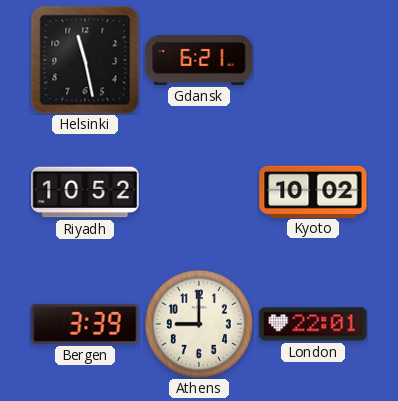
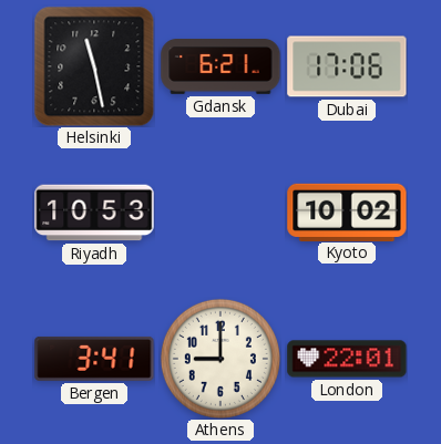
Dubai: none -> 17:06
Riyadh: 10:52 -> 10:53
Bergen: 3:39 -> 3:41
